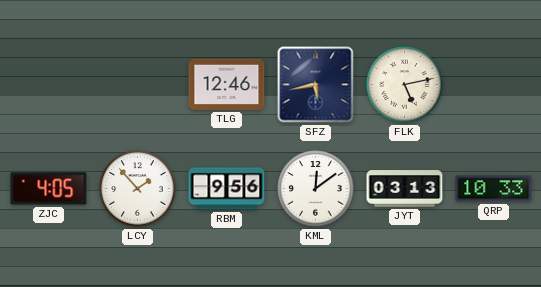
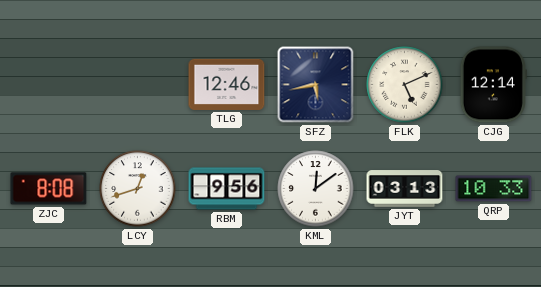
FLK: 5:13 -> 5:11
CJG: none -> 12:14
ZJC: 4:05 -> 8:08
LCY: 1:53 -> 12:42
